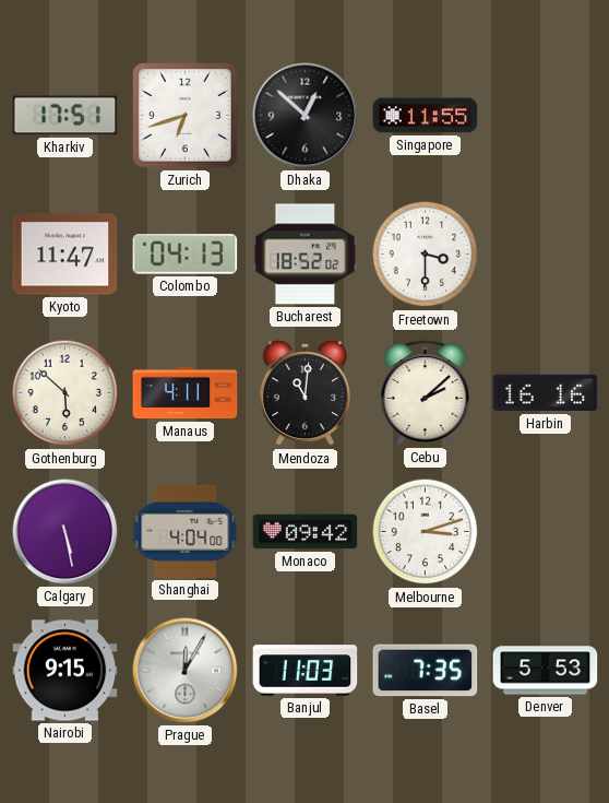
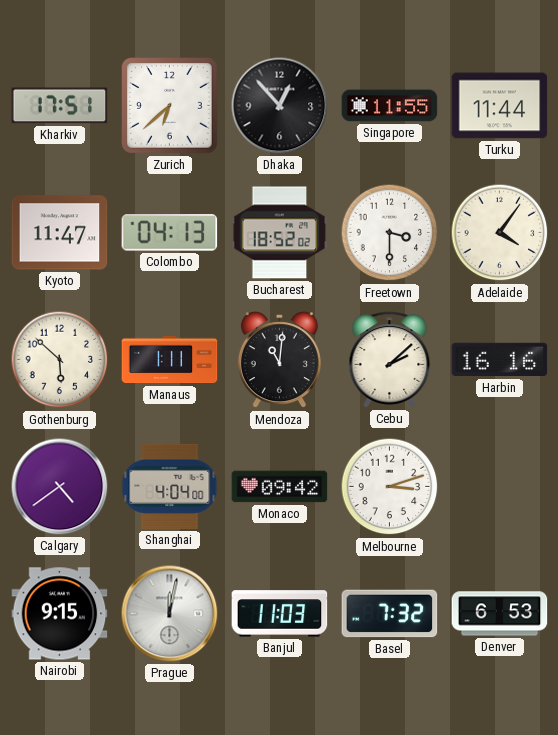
Zurich: 6:42 -> 6:38
Dhaka: 12:52 -> 12:53
Turku: none -> 11:44
Adelaide: none -> 4:06
Manaus: 4:11 -> 1:11
Calgary: 5:28 -> 4:39
Prague: 12:05 -> 12:02
Basel: 7:35 -> 7:32
Denver: 5:53 -> 6:53
